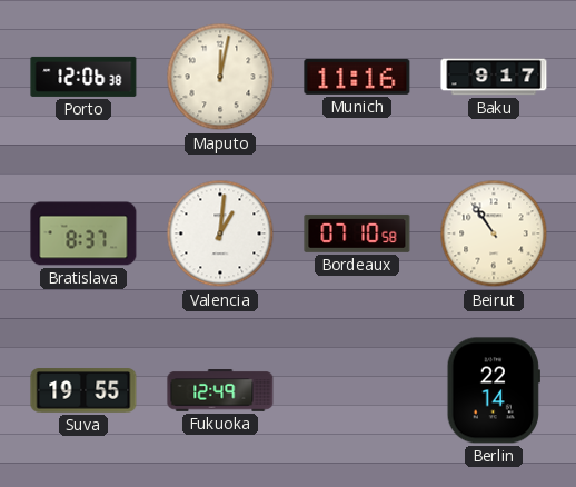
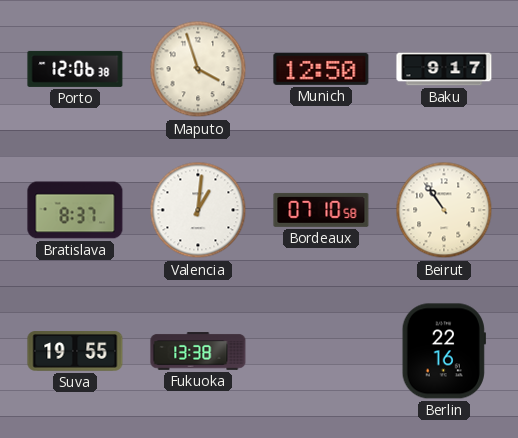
Maputo: 12:02 -> 3:57
Munich: 11:16 -> 12:50
Fukuoka: 12:49 -> 13:38
Berlin: 22:14 -> 22:16
